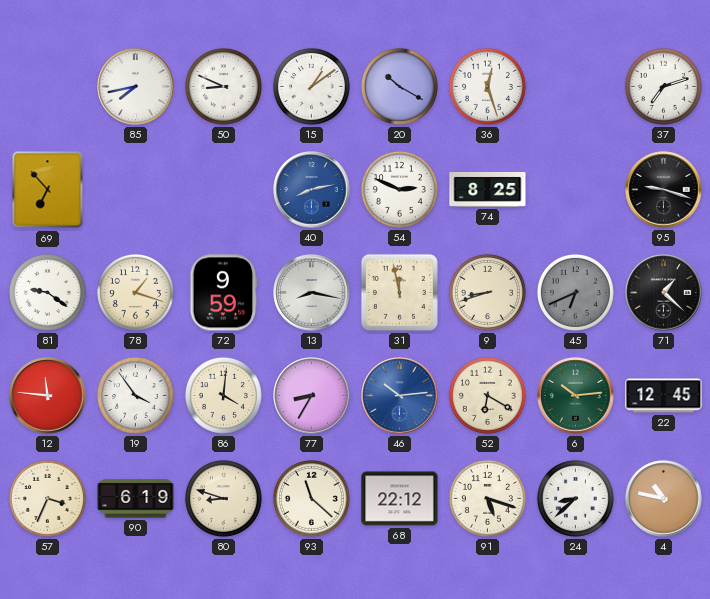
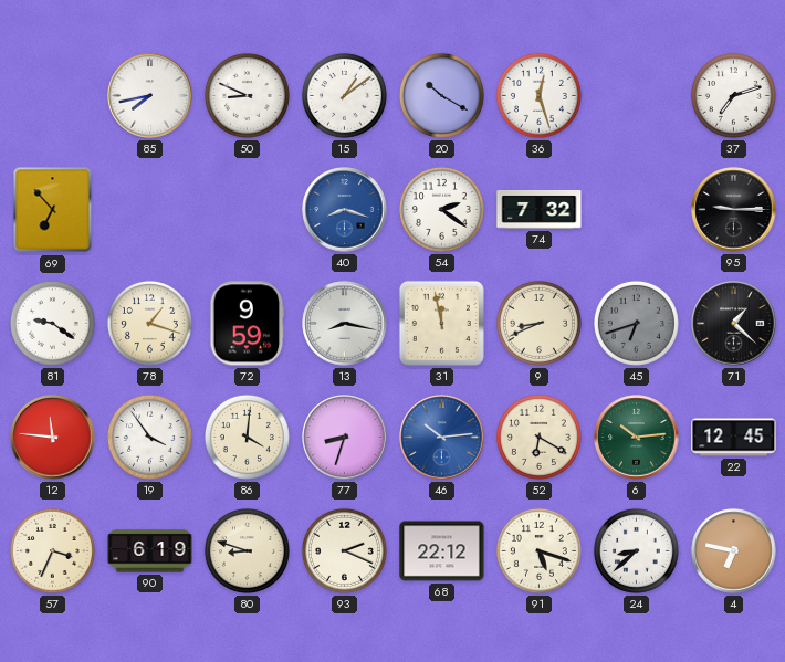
40: 8:13 -> 8:18
54: 2:49 -> 2:21
74: 8:25 -> 7:32
95: 9:18 -> 9:15
9: 8:42 -> 8:41
45: 6:41 -> 6:42
77: 8:35 -> 8:33
93: 11:22 -> 2:19
4: 10:47 -> 6:47
